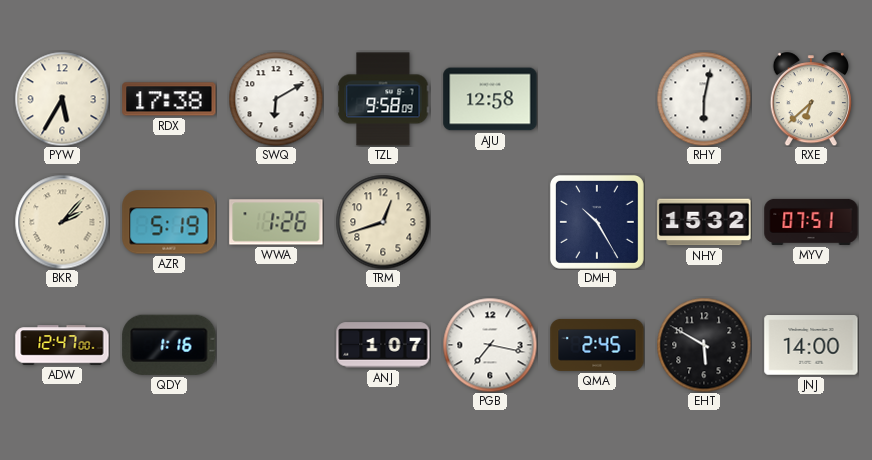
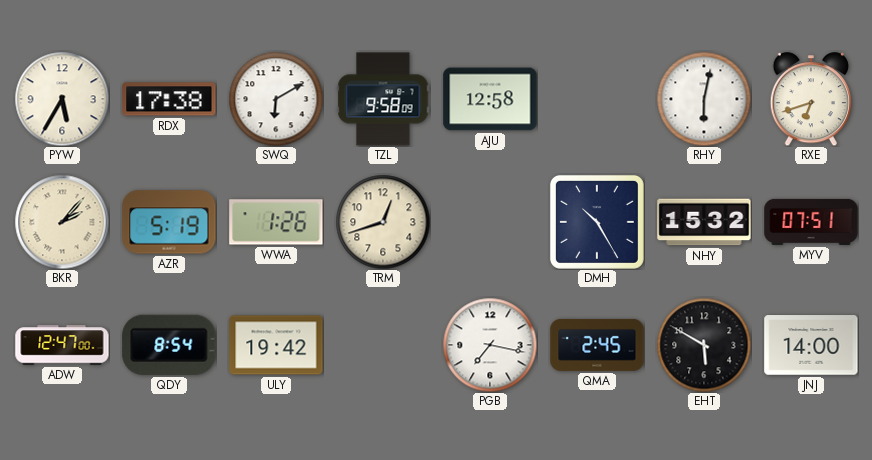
RXE: 6:38 -> 6:42
QDY: 1:16 -> 8:54
ULY: none -> 19:42
ANJ: 1:07 -> none
